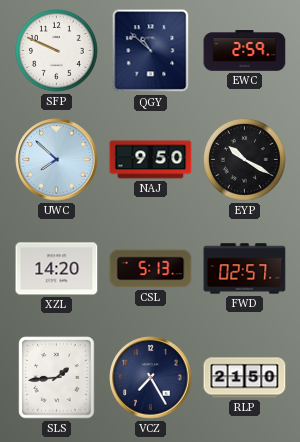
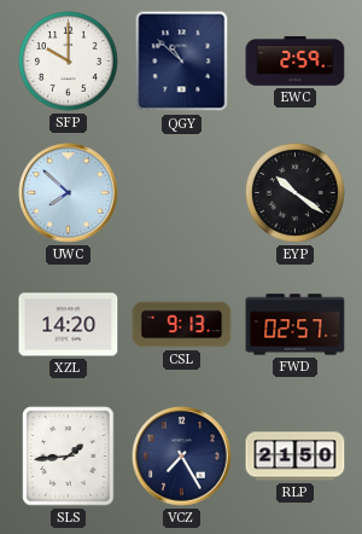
SFP: 9:49 -> 10:00
NAJ: 9:50 -> none
EYP: 10:20 -> 10:21
CSL: 5:13 -> 9:13
